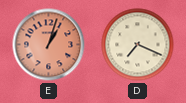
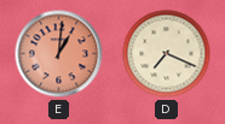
E: 1:03 -> 1:01
